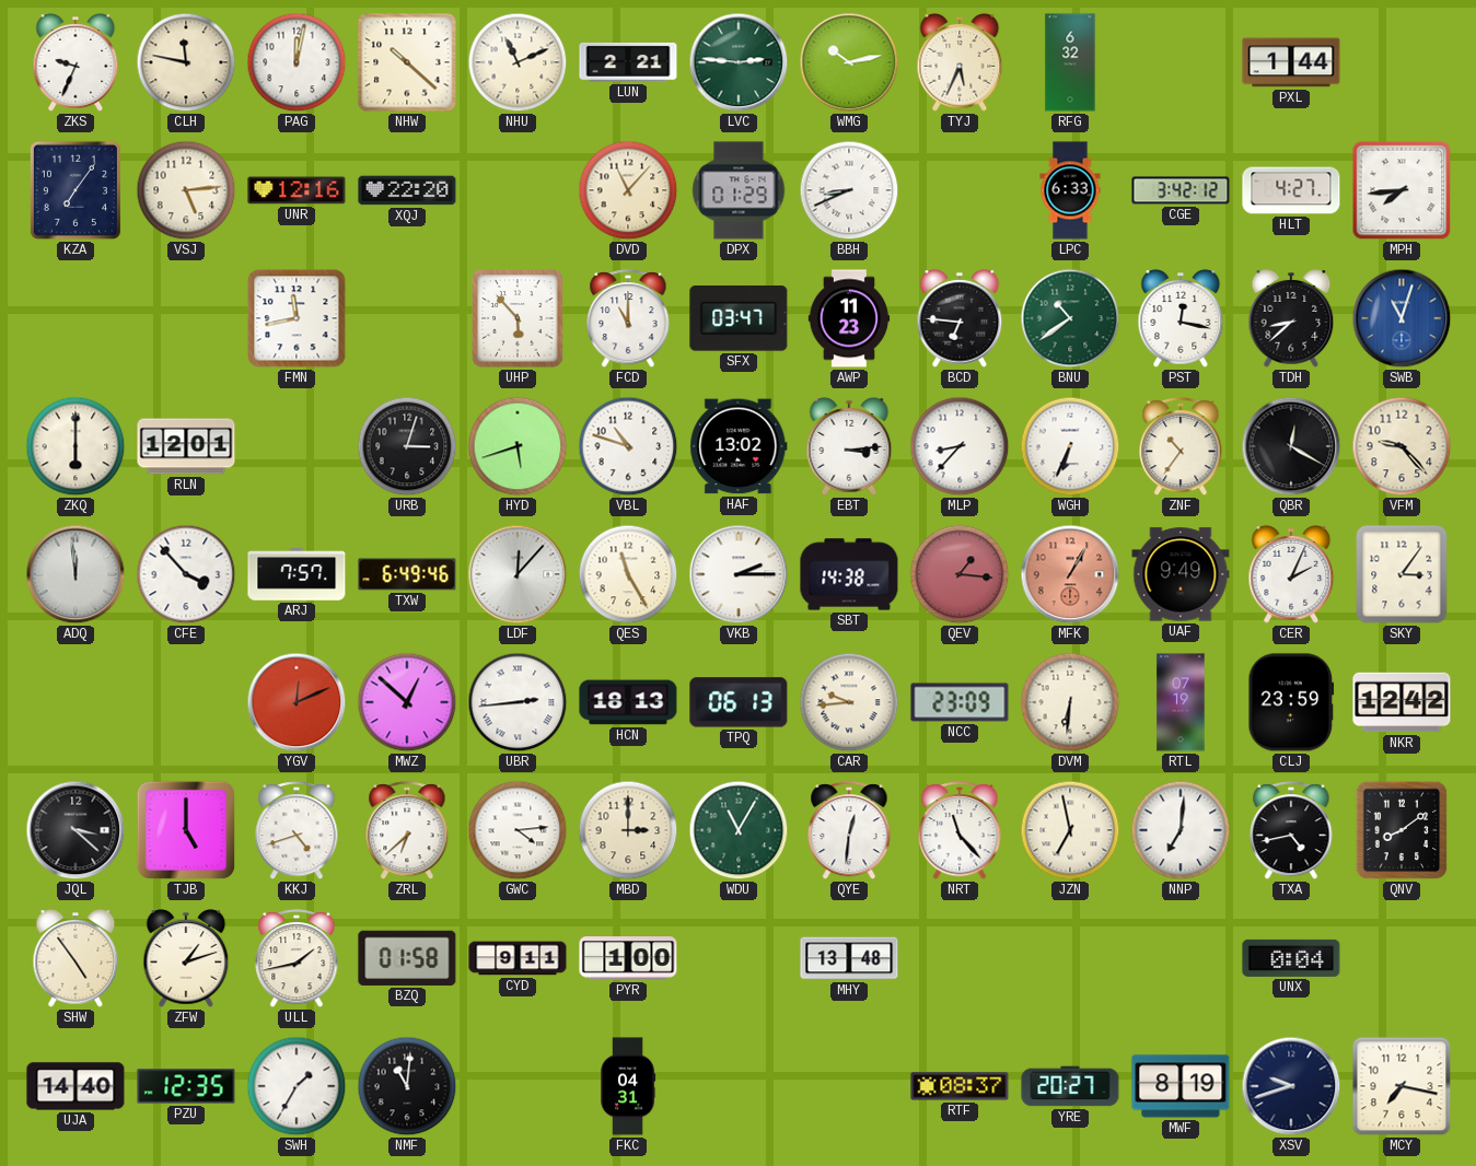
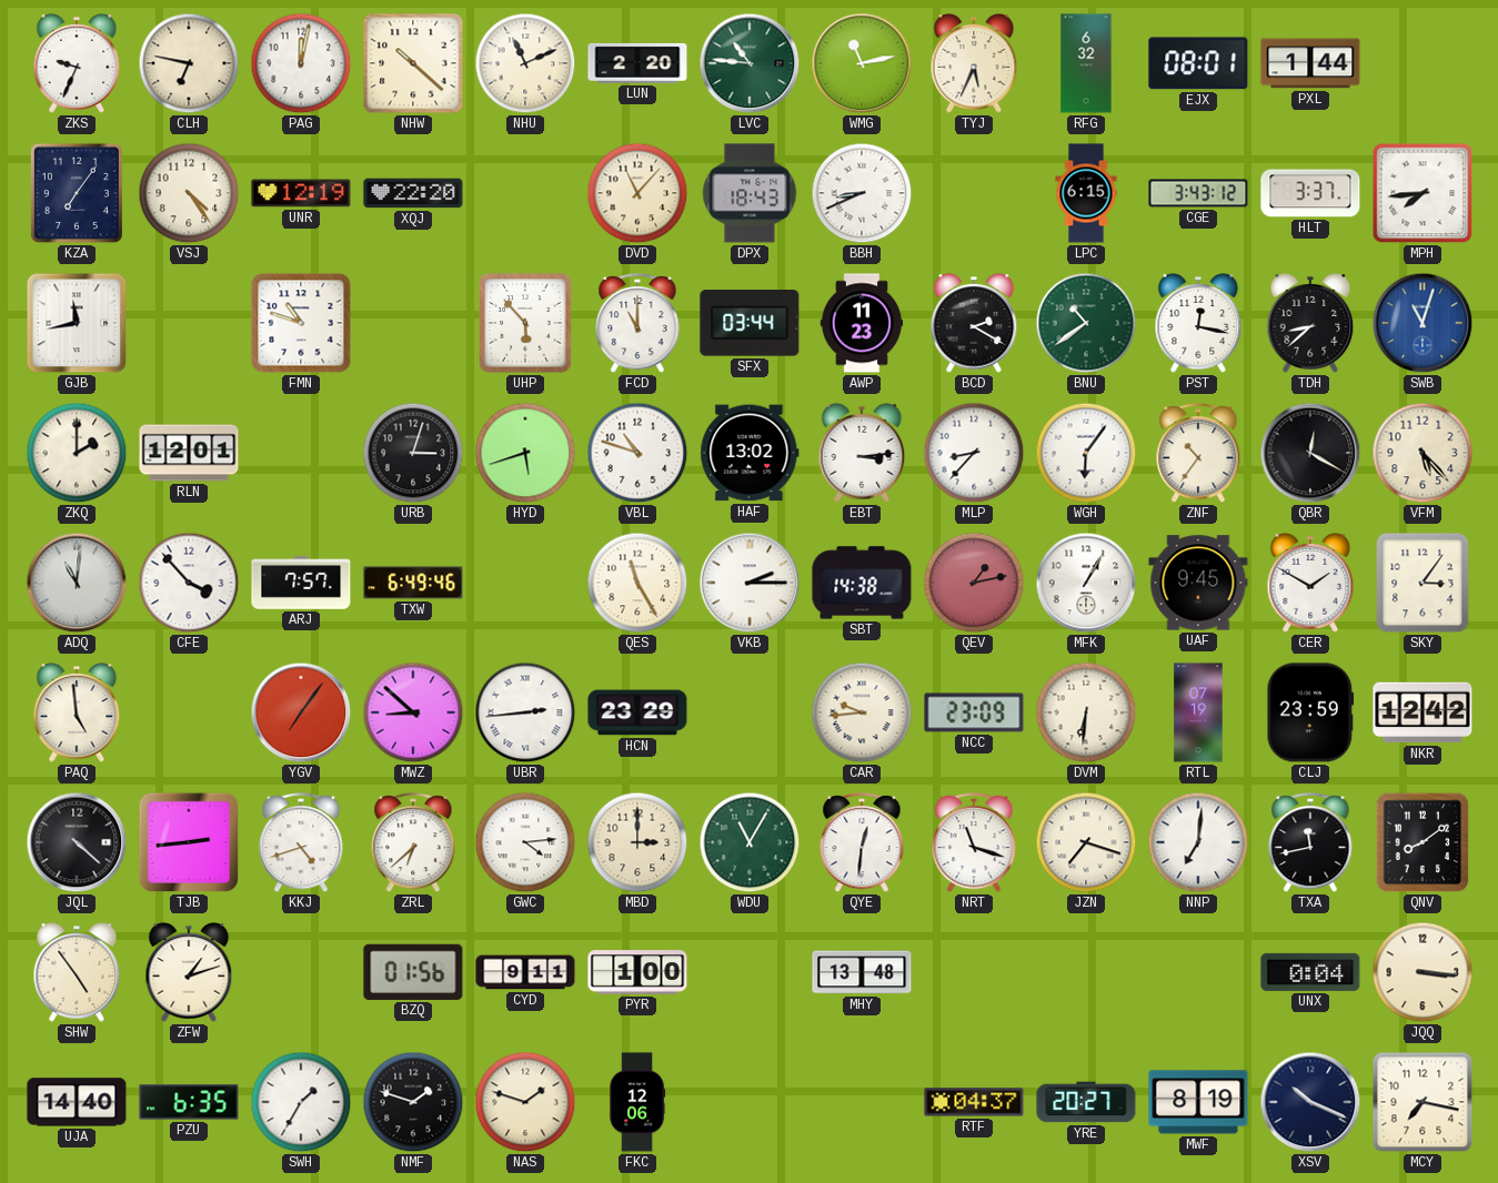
CLH: 11:47 -> 6:47
LUN: 2:21 -> 2:20
LVC: 2:46 -> 10:46
WMG: 10:13 -> 11:13
EJX: none -> 08:01
VSJ: 5:14 -> 4:24
UNR: 12:16 -> 12:19
DPX: 01:29 -> 18:43
LPC: 6:33 -> 6:15
CGE: 3:42 -> 3:43
HLT: 4:27 -> 3:37
GJB: none -> 11:43
FMN: 11:43 -> 10:48
SFX: 03:47 -> 03:44
BCD: 6:46 -> 2:20
ZKQ: 6:00 -> 2:00
WGH: 6:34 -> 6:06
VFM: 9:23 -> 5:23
ADQ: 11:59 -> 11:01
LDF: 12:07 -> none
QEV: 1:16 -> 1:13
MFK dial: salmon -> white
UAF: 9:49 -> 9:45
CER: 2:04 -> 1:50
PAQ: none -> 4:59
YGV: 12:11 -> 7:06
MWZ: 12:52 -> 8:52
HCN: 18:13 -> 23:29
TPQ: 06:13 -> none
JQL: 3:22 -> 4:22
TJB: 5:00 -> 2:44
NRT: 11:23 -> 11:18
JZN: 6:58 -> 7:18
TXA: 4:43 -> 11:43
ULL: 1:43 -> none
BZQ: 01:58 -> 01:56
JQQ: none -> 3:16
PZU: 12:35 -> 6:35
NMF: 11:01 -> 1:48
NAS: none -> 1:48
FKC: 04:31 -> 12:06
RTF: 08:37 -> 04:37
XSV: 9:42 -> 10:19
